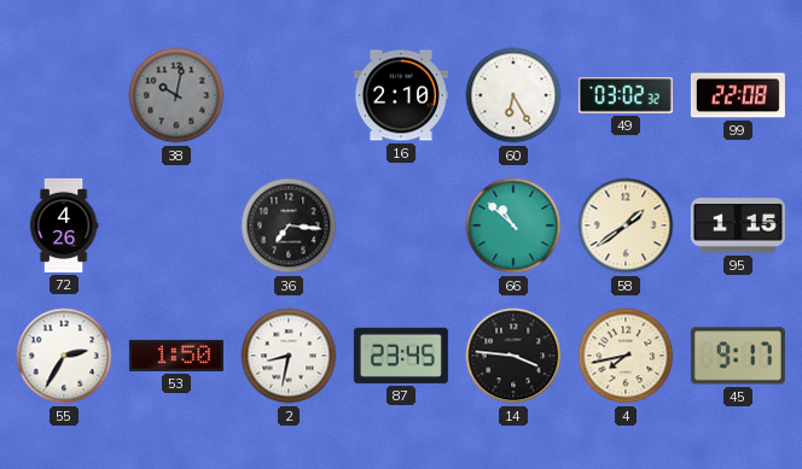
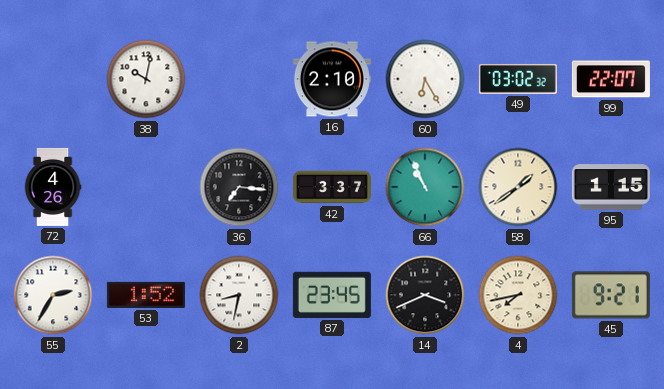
38 dial: grey -> white
99: 22:08 -> 22:07
42: none -> 3:37
66: 10:52 -> 10:56
53: 1:50 -> 1:52
14: 3:46 -> 3:41
45: 9:17 -> 9:21
